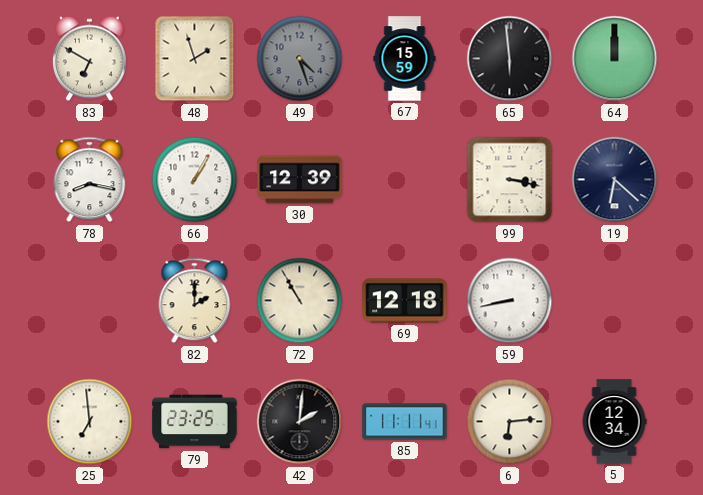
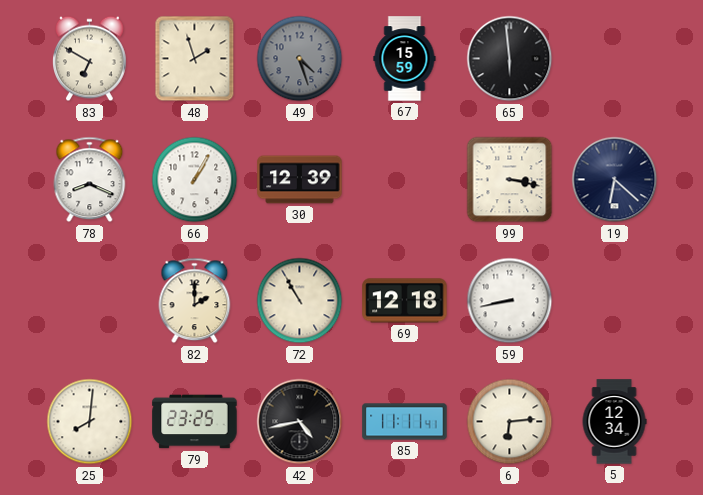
64: 12:00 -> none
78: 8:17 -> 8:19
25: 6:59 -> 8:01
42: 2:01 -> 4:43
